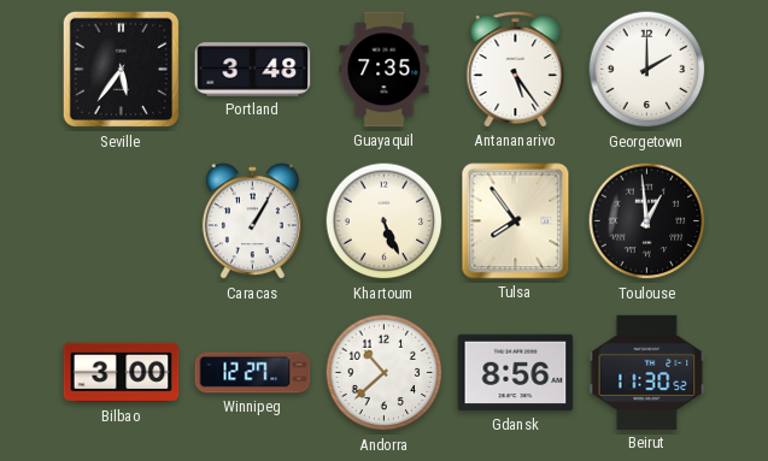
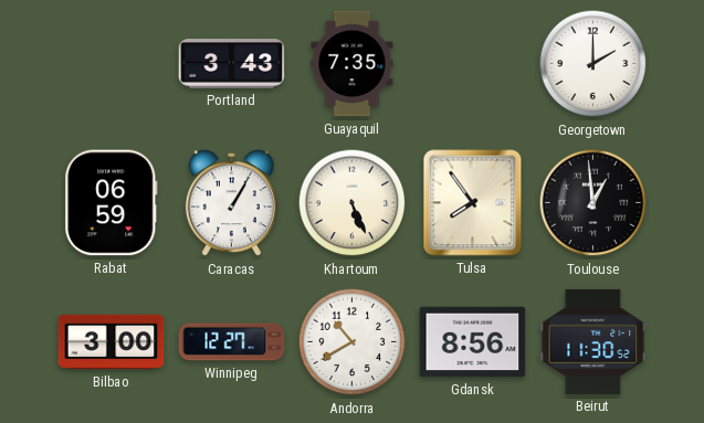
Seville: 5:36 -> none
Portland: 3:48 -> 3:43
Antananarivo: 5:24 -> none
Rabat: none -> 06:59
Andorra: 10:38 -> 10:40
